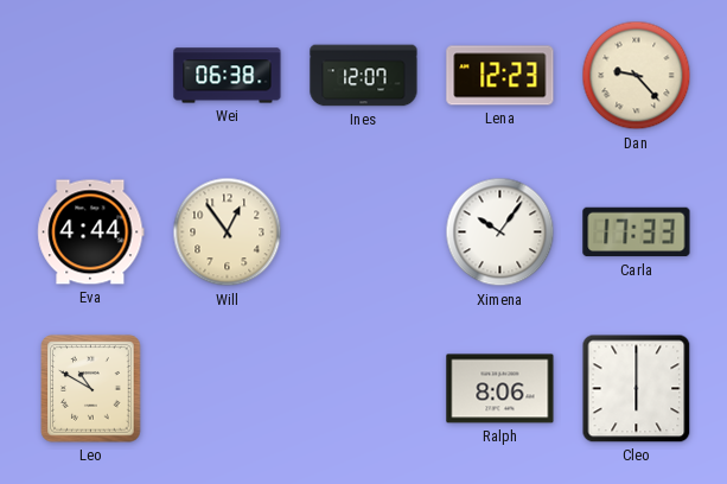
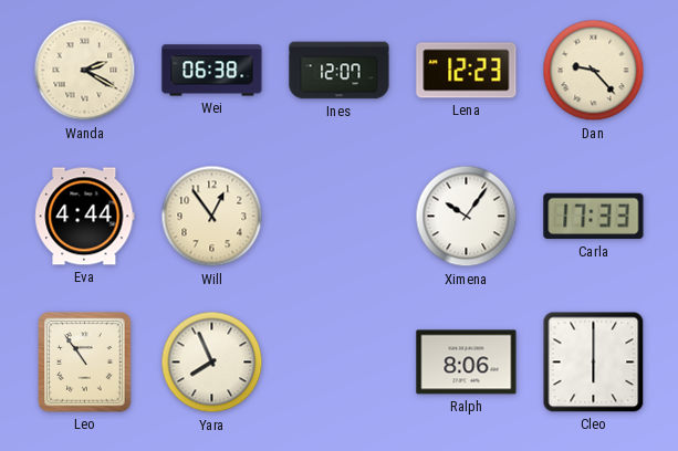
Wanda: none -> 2:20
Leo: 10:50 -> 10:54
Yara: none -> 7:56
